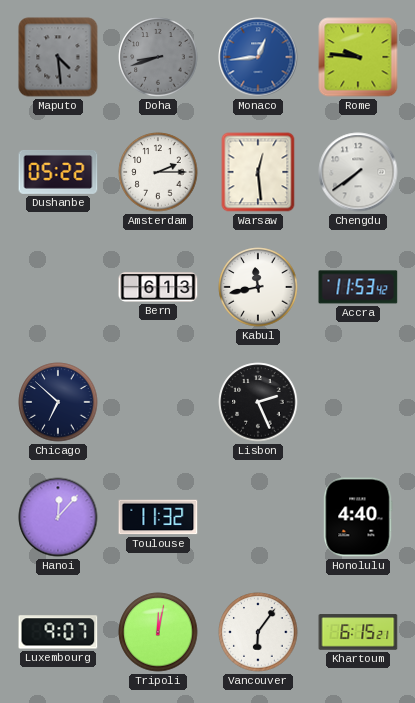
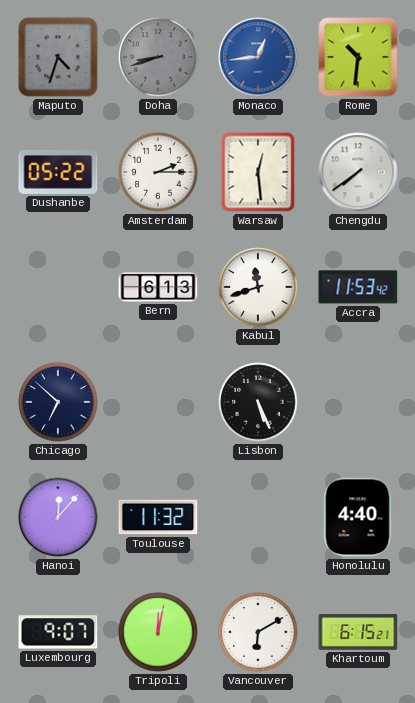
Maputo: 4:29 -> 4:33
Rome: 9:46 -> 10:31
Kabul: 11:43 -> 11:42
Lisbon: 2:26 -> 5:26
Vancouver: 6:06 -> 6:10
